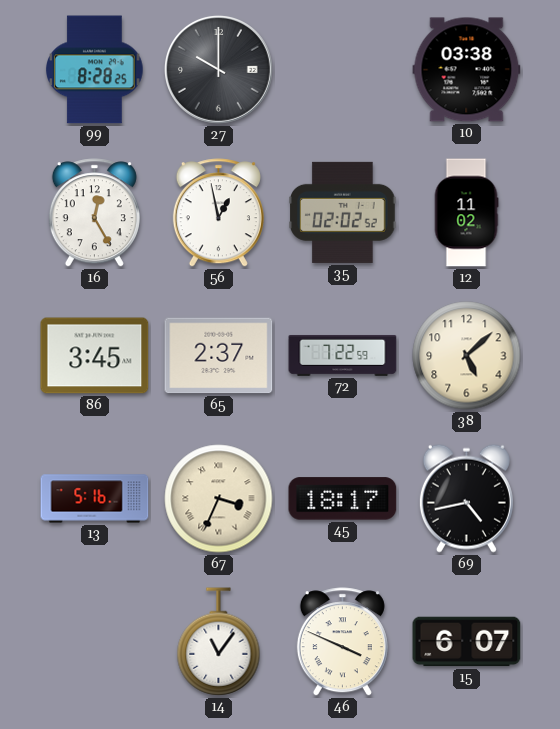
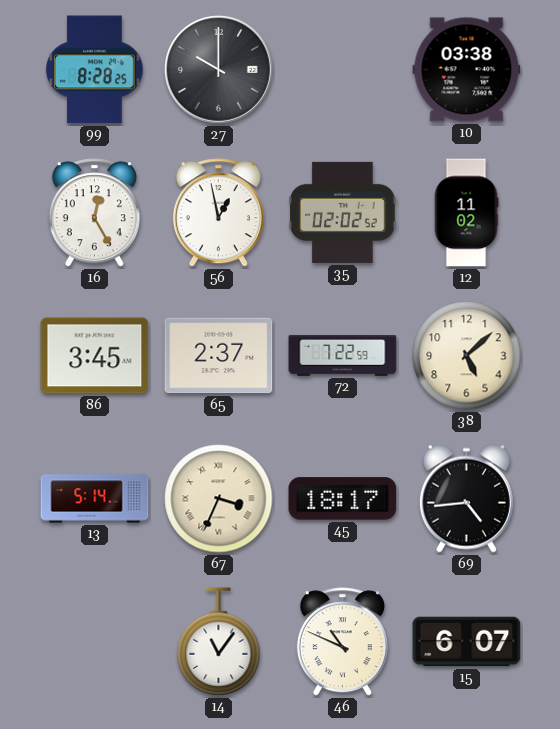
13: 5:16 -> 5:14
69: 4:43 -> 4:44
46: 3:49 -> 10:49
